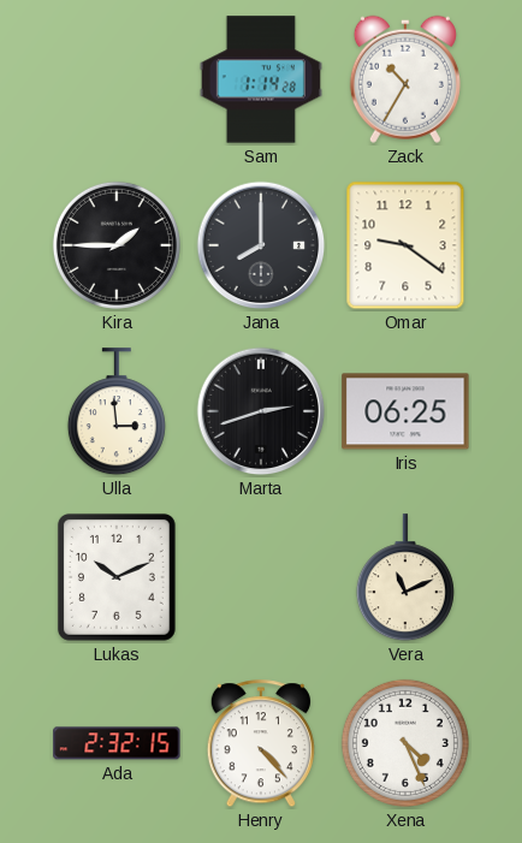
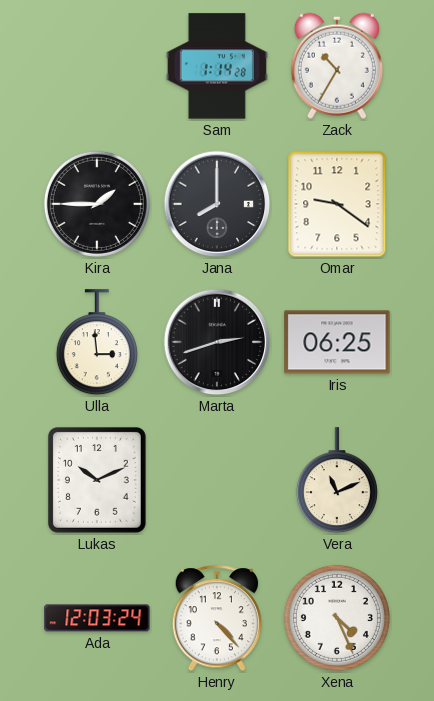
Ada: 2:32 -> 12:03
